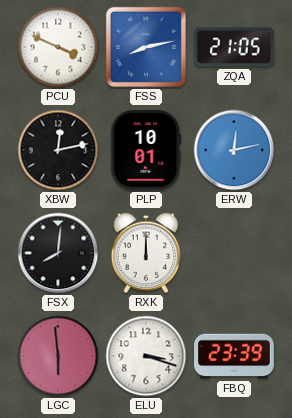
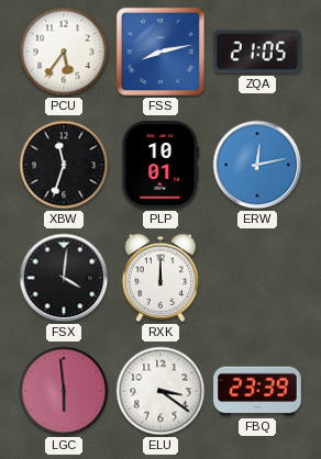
PCU: 3:49 -> 5:36
XBW: 12:13 -> 11:33
FSX: 8:01 -> 4:01
ELU: 3:18 -> 3:21
